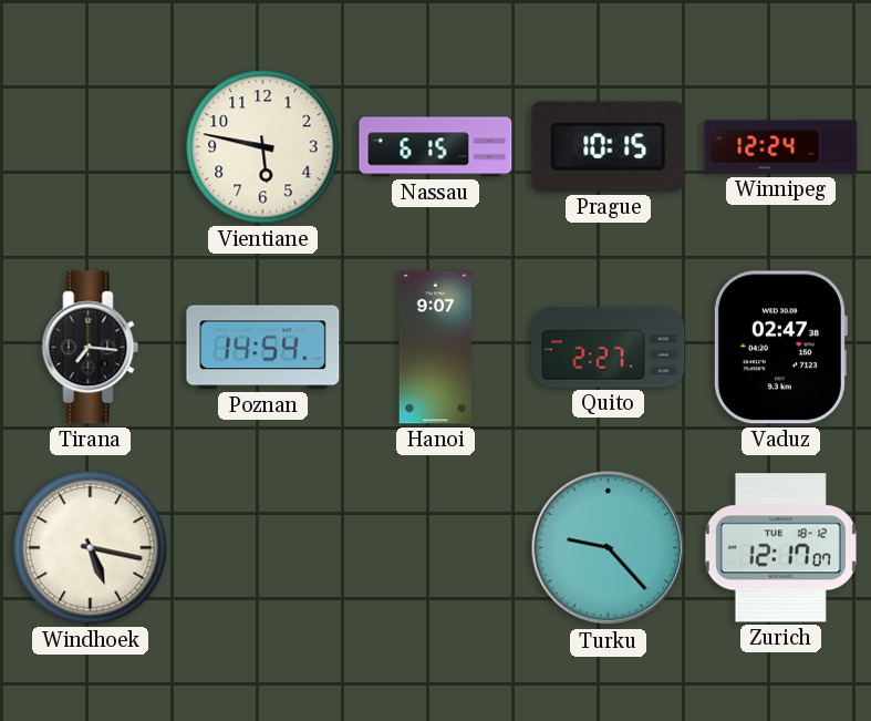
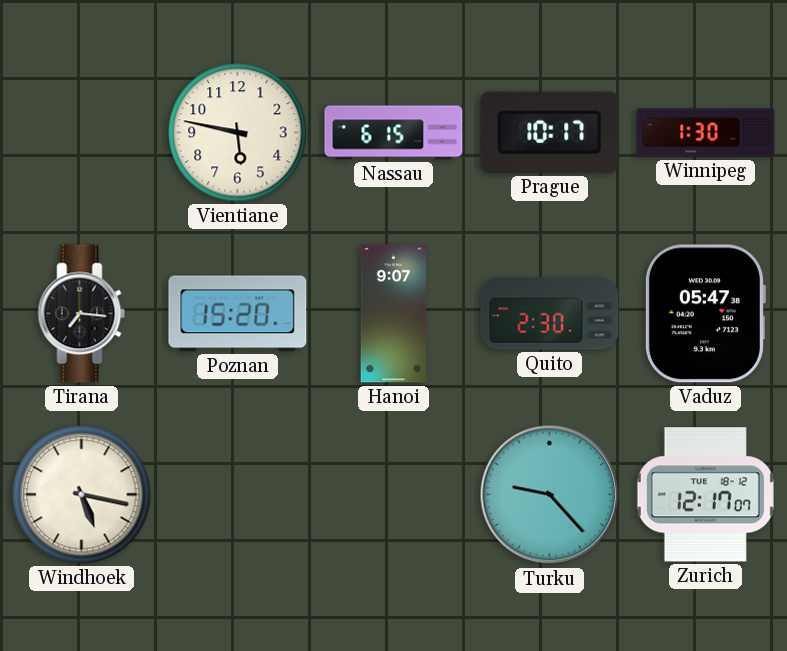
Prague: 10:15 -> 10:17
Winnipeg: 12:24 -> 1:30
Poznan: 14:54 -> 15:20
Quito: 2:27 -> 2:30
Vaduz: 02:47 -> 05:47
